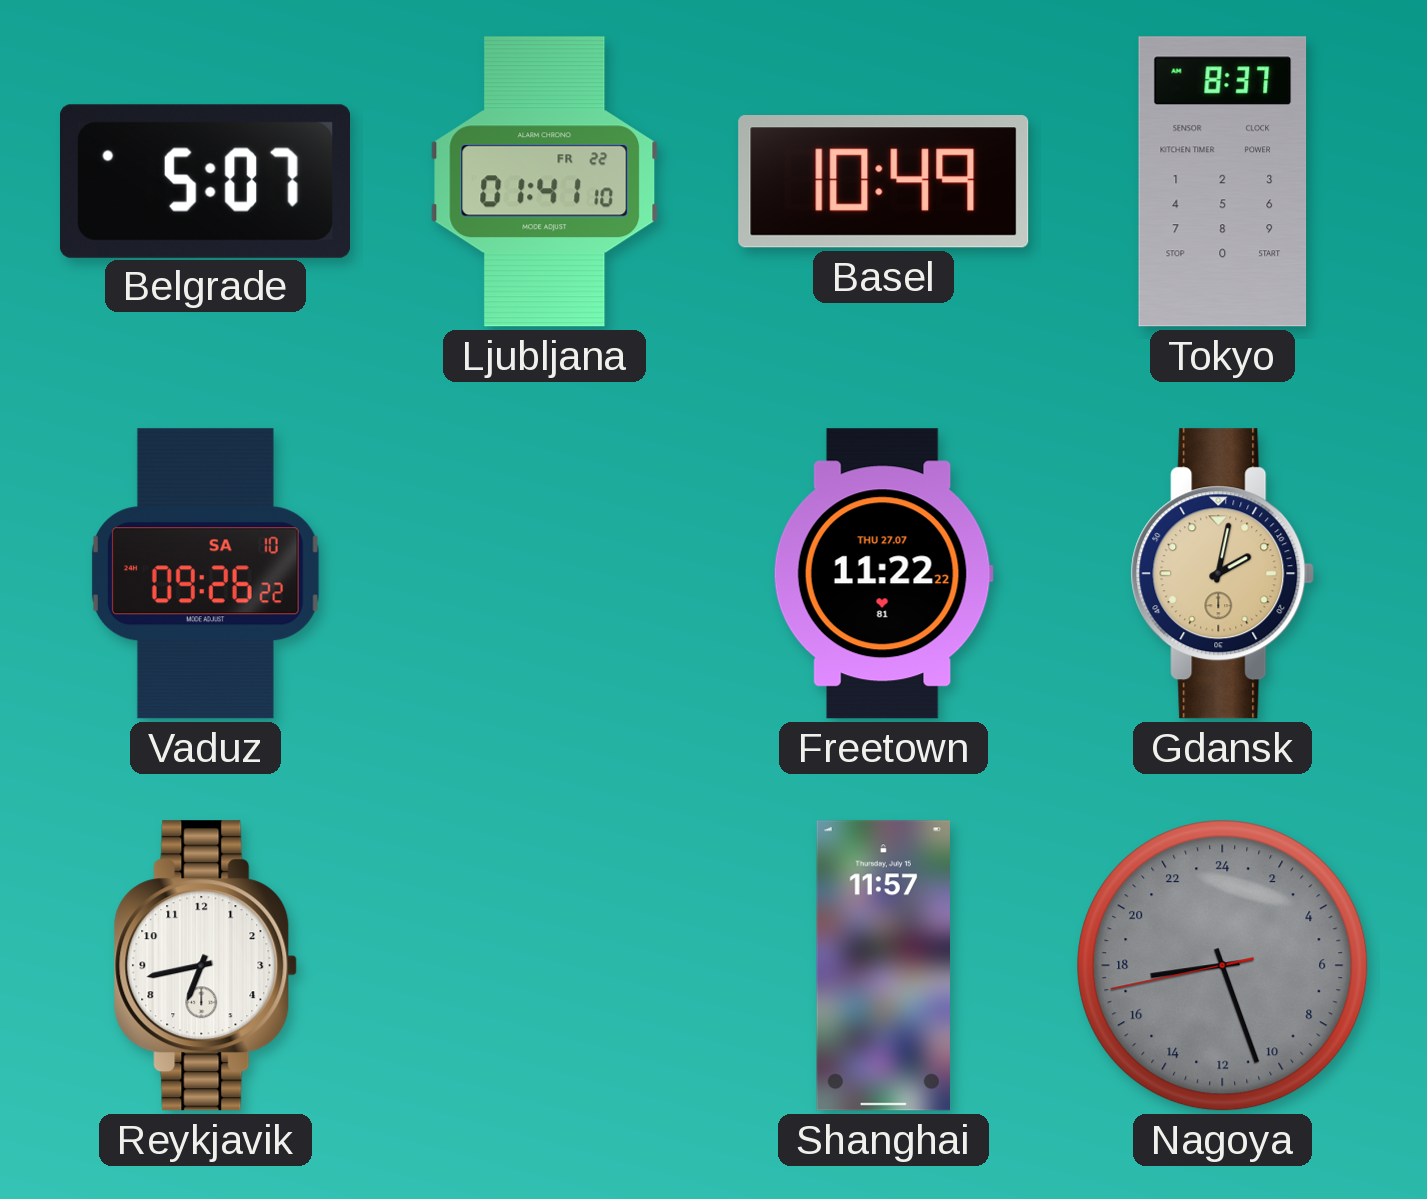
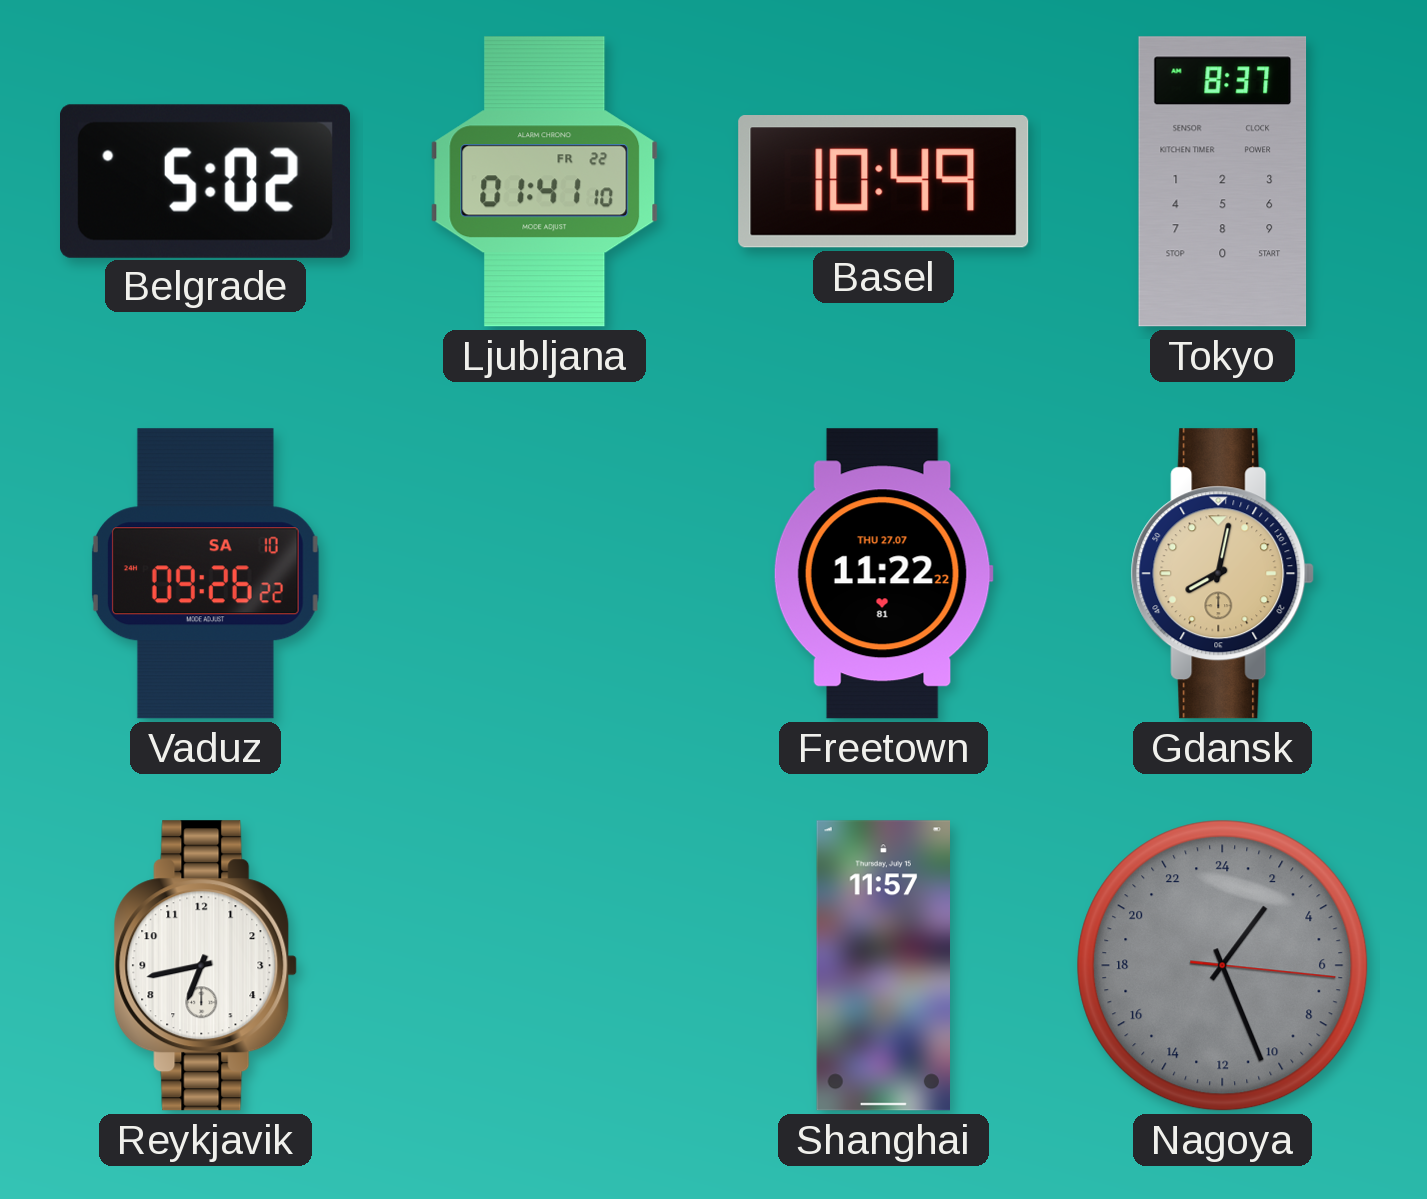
Belgrade: 5:07 -> 5:02
Gdansk: 2:02 -> 8:02
Nagoya: 17:26 -> 2:26
